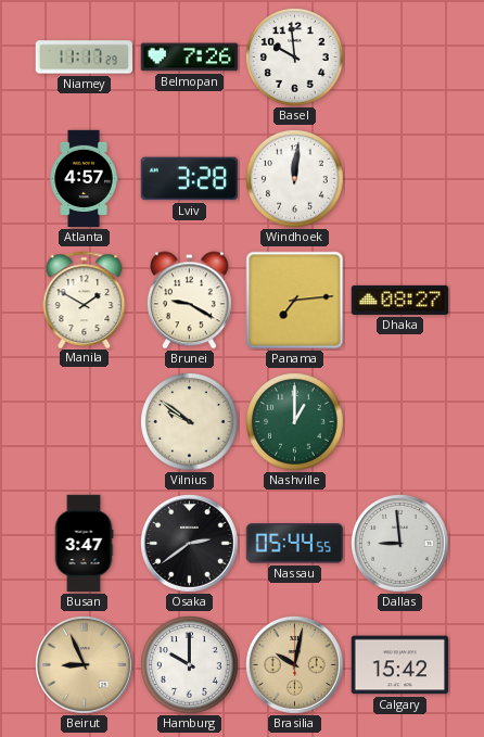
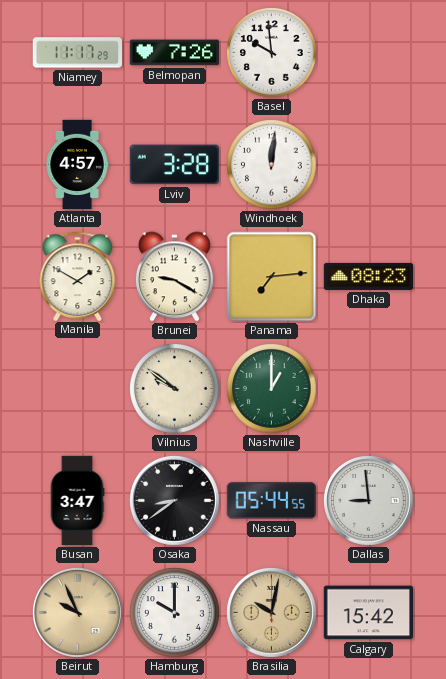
Dhaka: 08:27 -> 08:23
Osaka: 2:39 -> 8:39
Beirut: 8:56 -> 9:56
